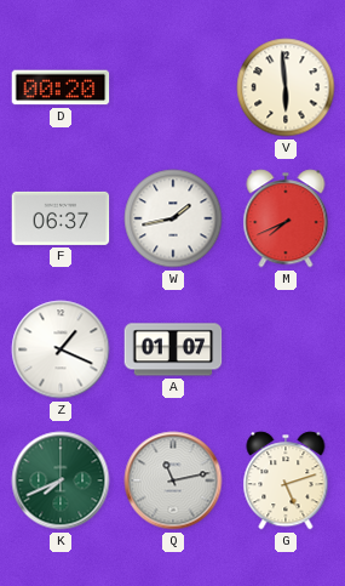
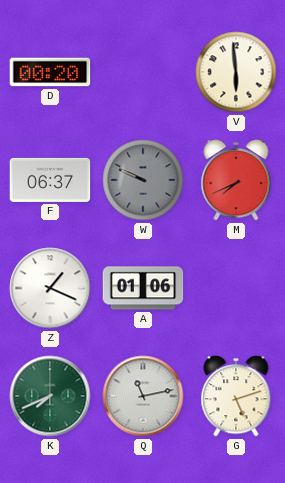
W: 1:43 -> 9:49
W dial: white -> grey
A: 01:07 -> 01:06
